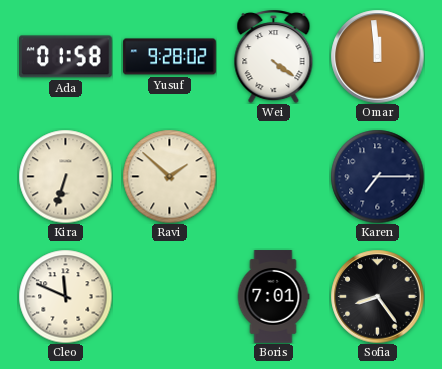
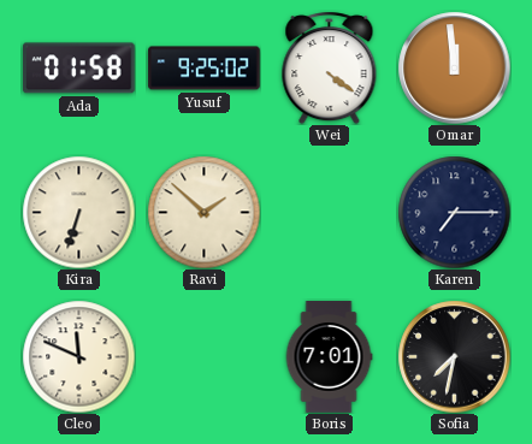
Yusuf: 9:28 -> 9:25
Sofia: 8:24 -> 7:32
